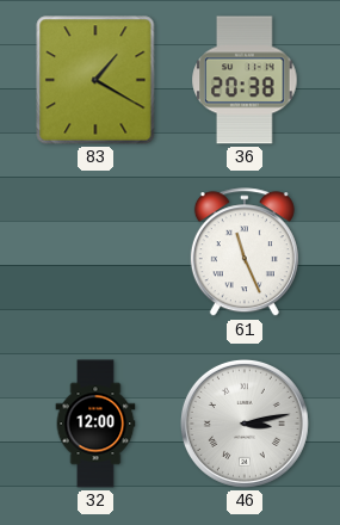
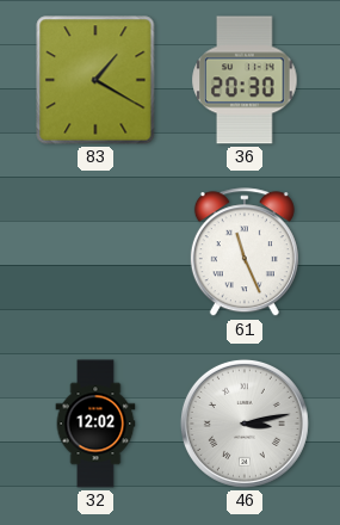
36: 20:38 -> 20:30
32: 12:00 -> 12:02
